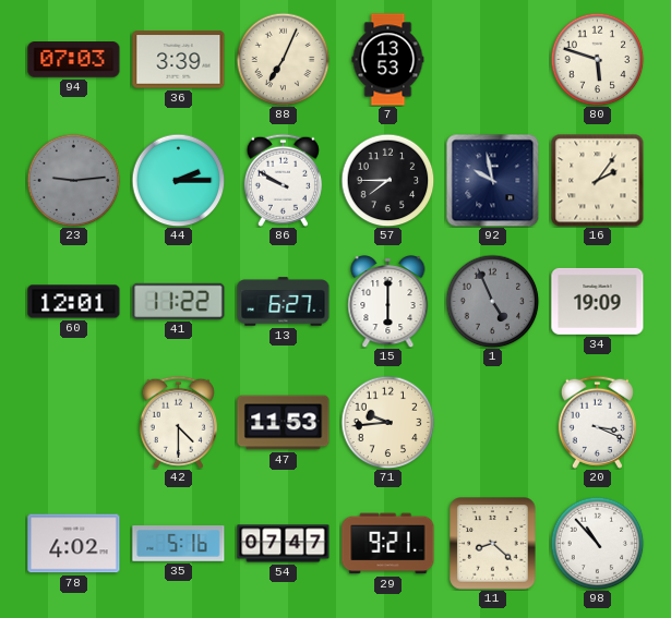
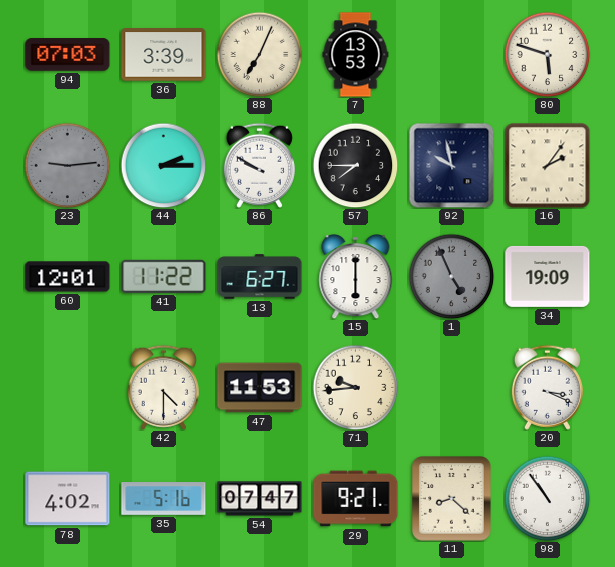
98: 10:53 -> 10:54
